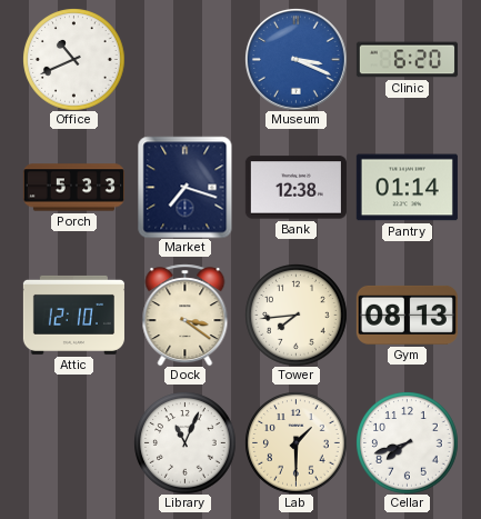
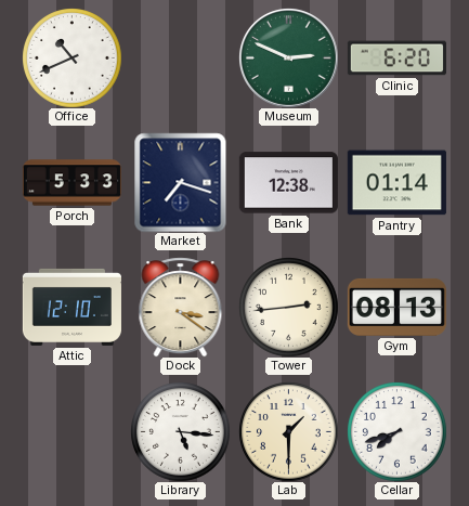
Museum: 3:19 -> 2:49
Museum dial: blue -> green
Tower: 7:44 -> 2:44
Library: 11:04 -> 5:16
